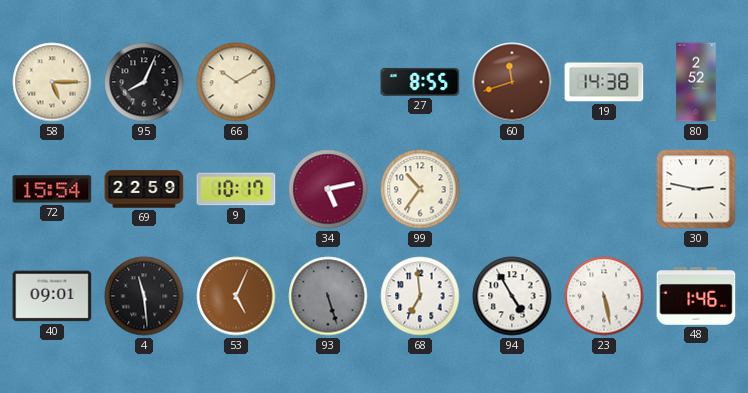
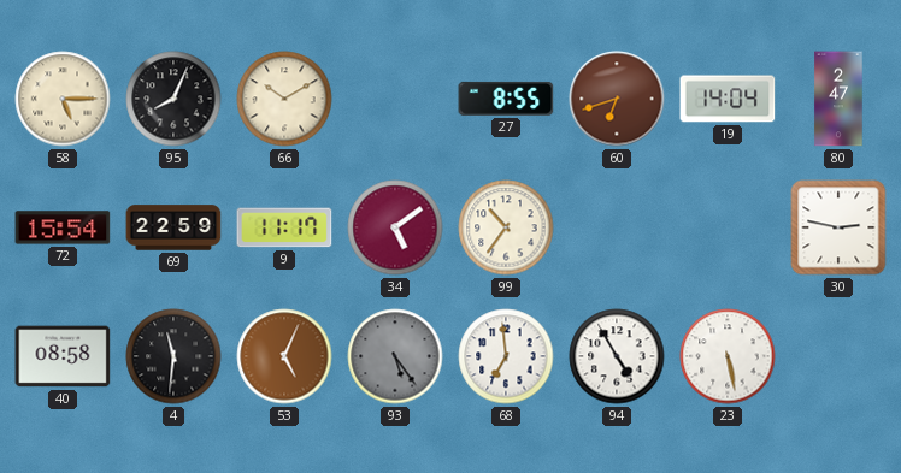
60: 11:42 -> 6:42
19: 14:38 -> 14:04
80: 2:52 -> 2:47
9: 10:17 -> 11:17
34: 5:13 -> 5:09
40: 09:01 -> 08:58
4: 11:29 -> 11:31
93: 5:27 -> 5:24
48: 1:46 -> none
